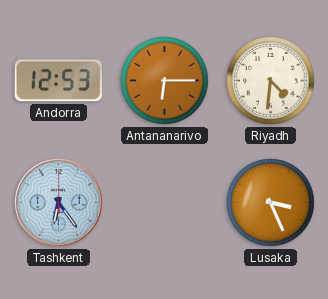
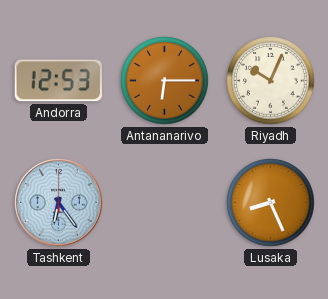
Riyadh: 4:31 -> 10:04
Lusaka: 3:26 -> 8:26
